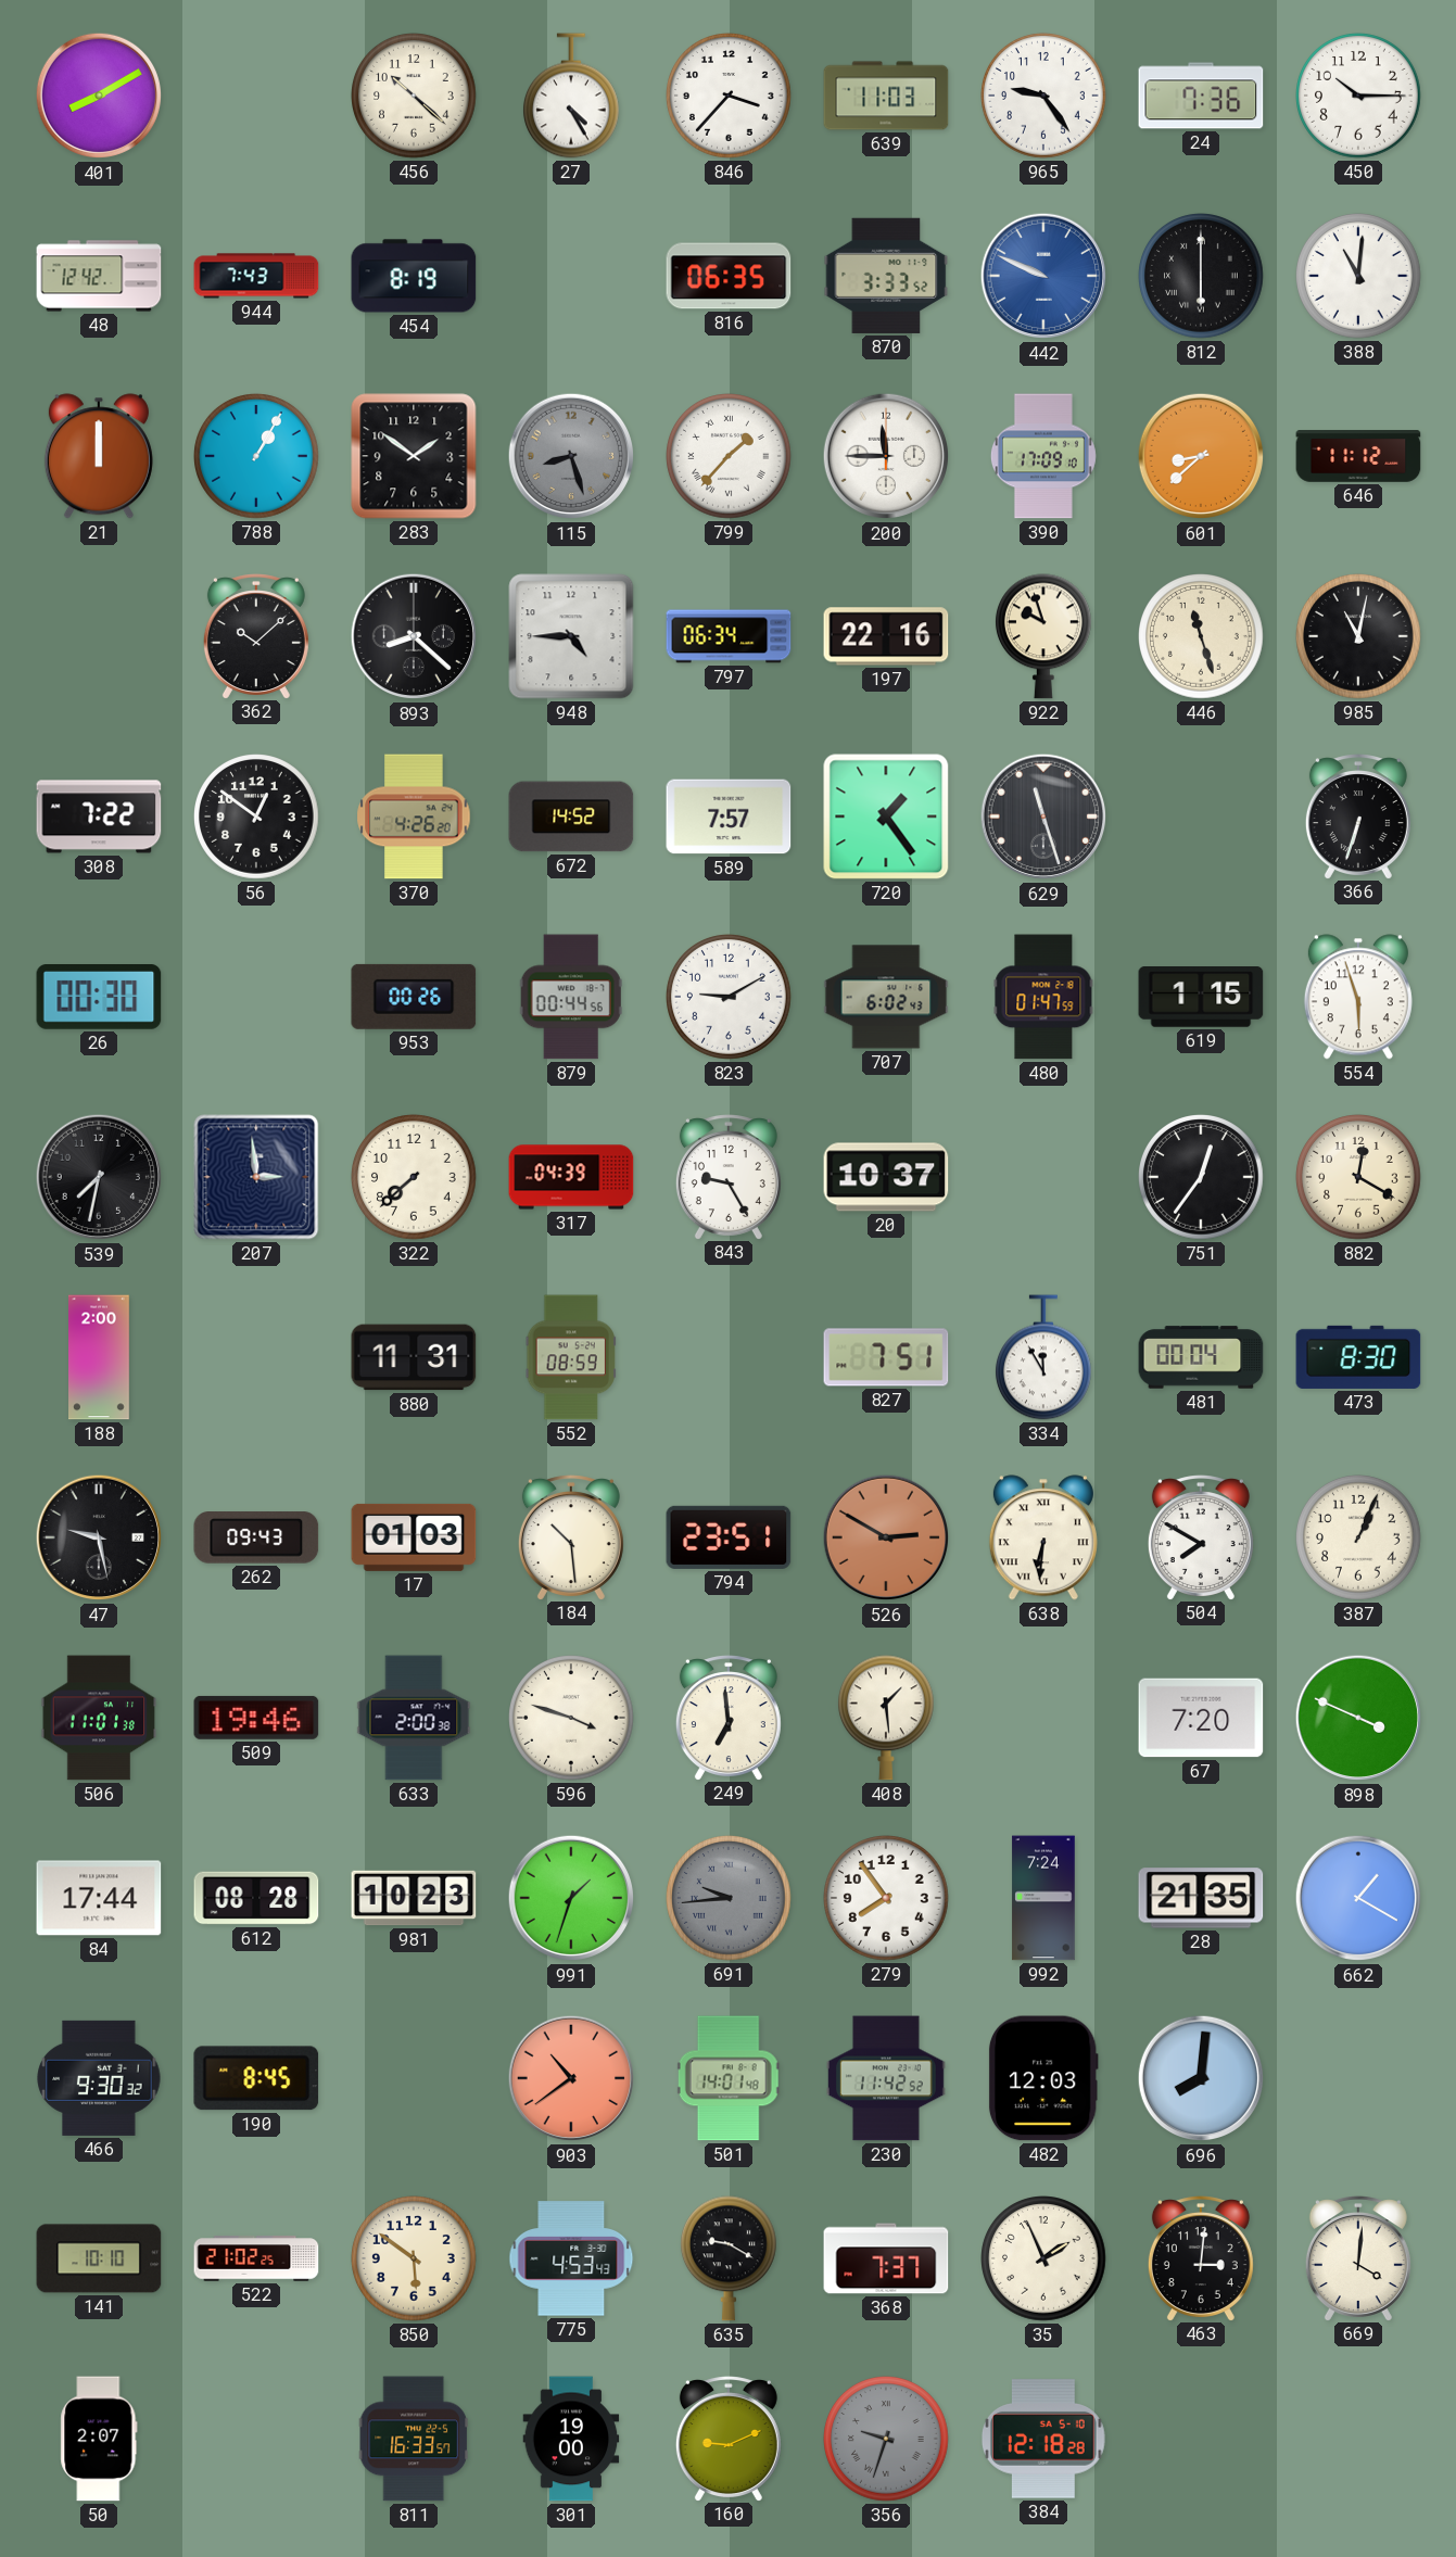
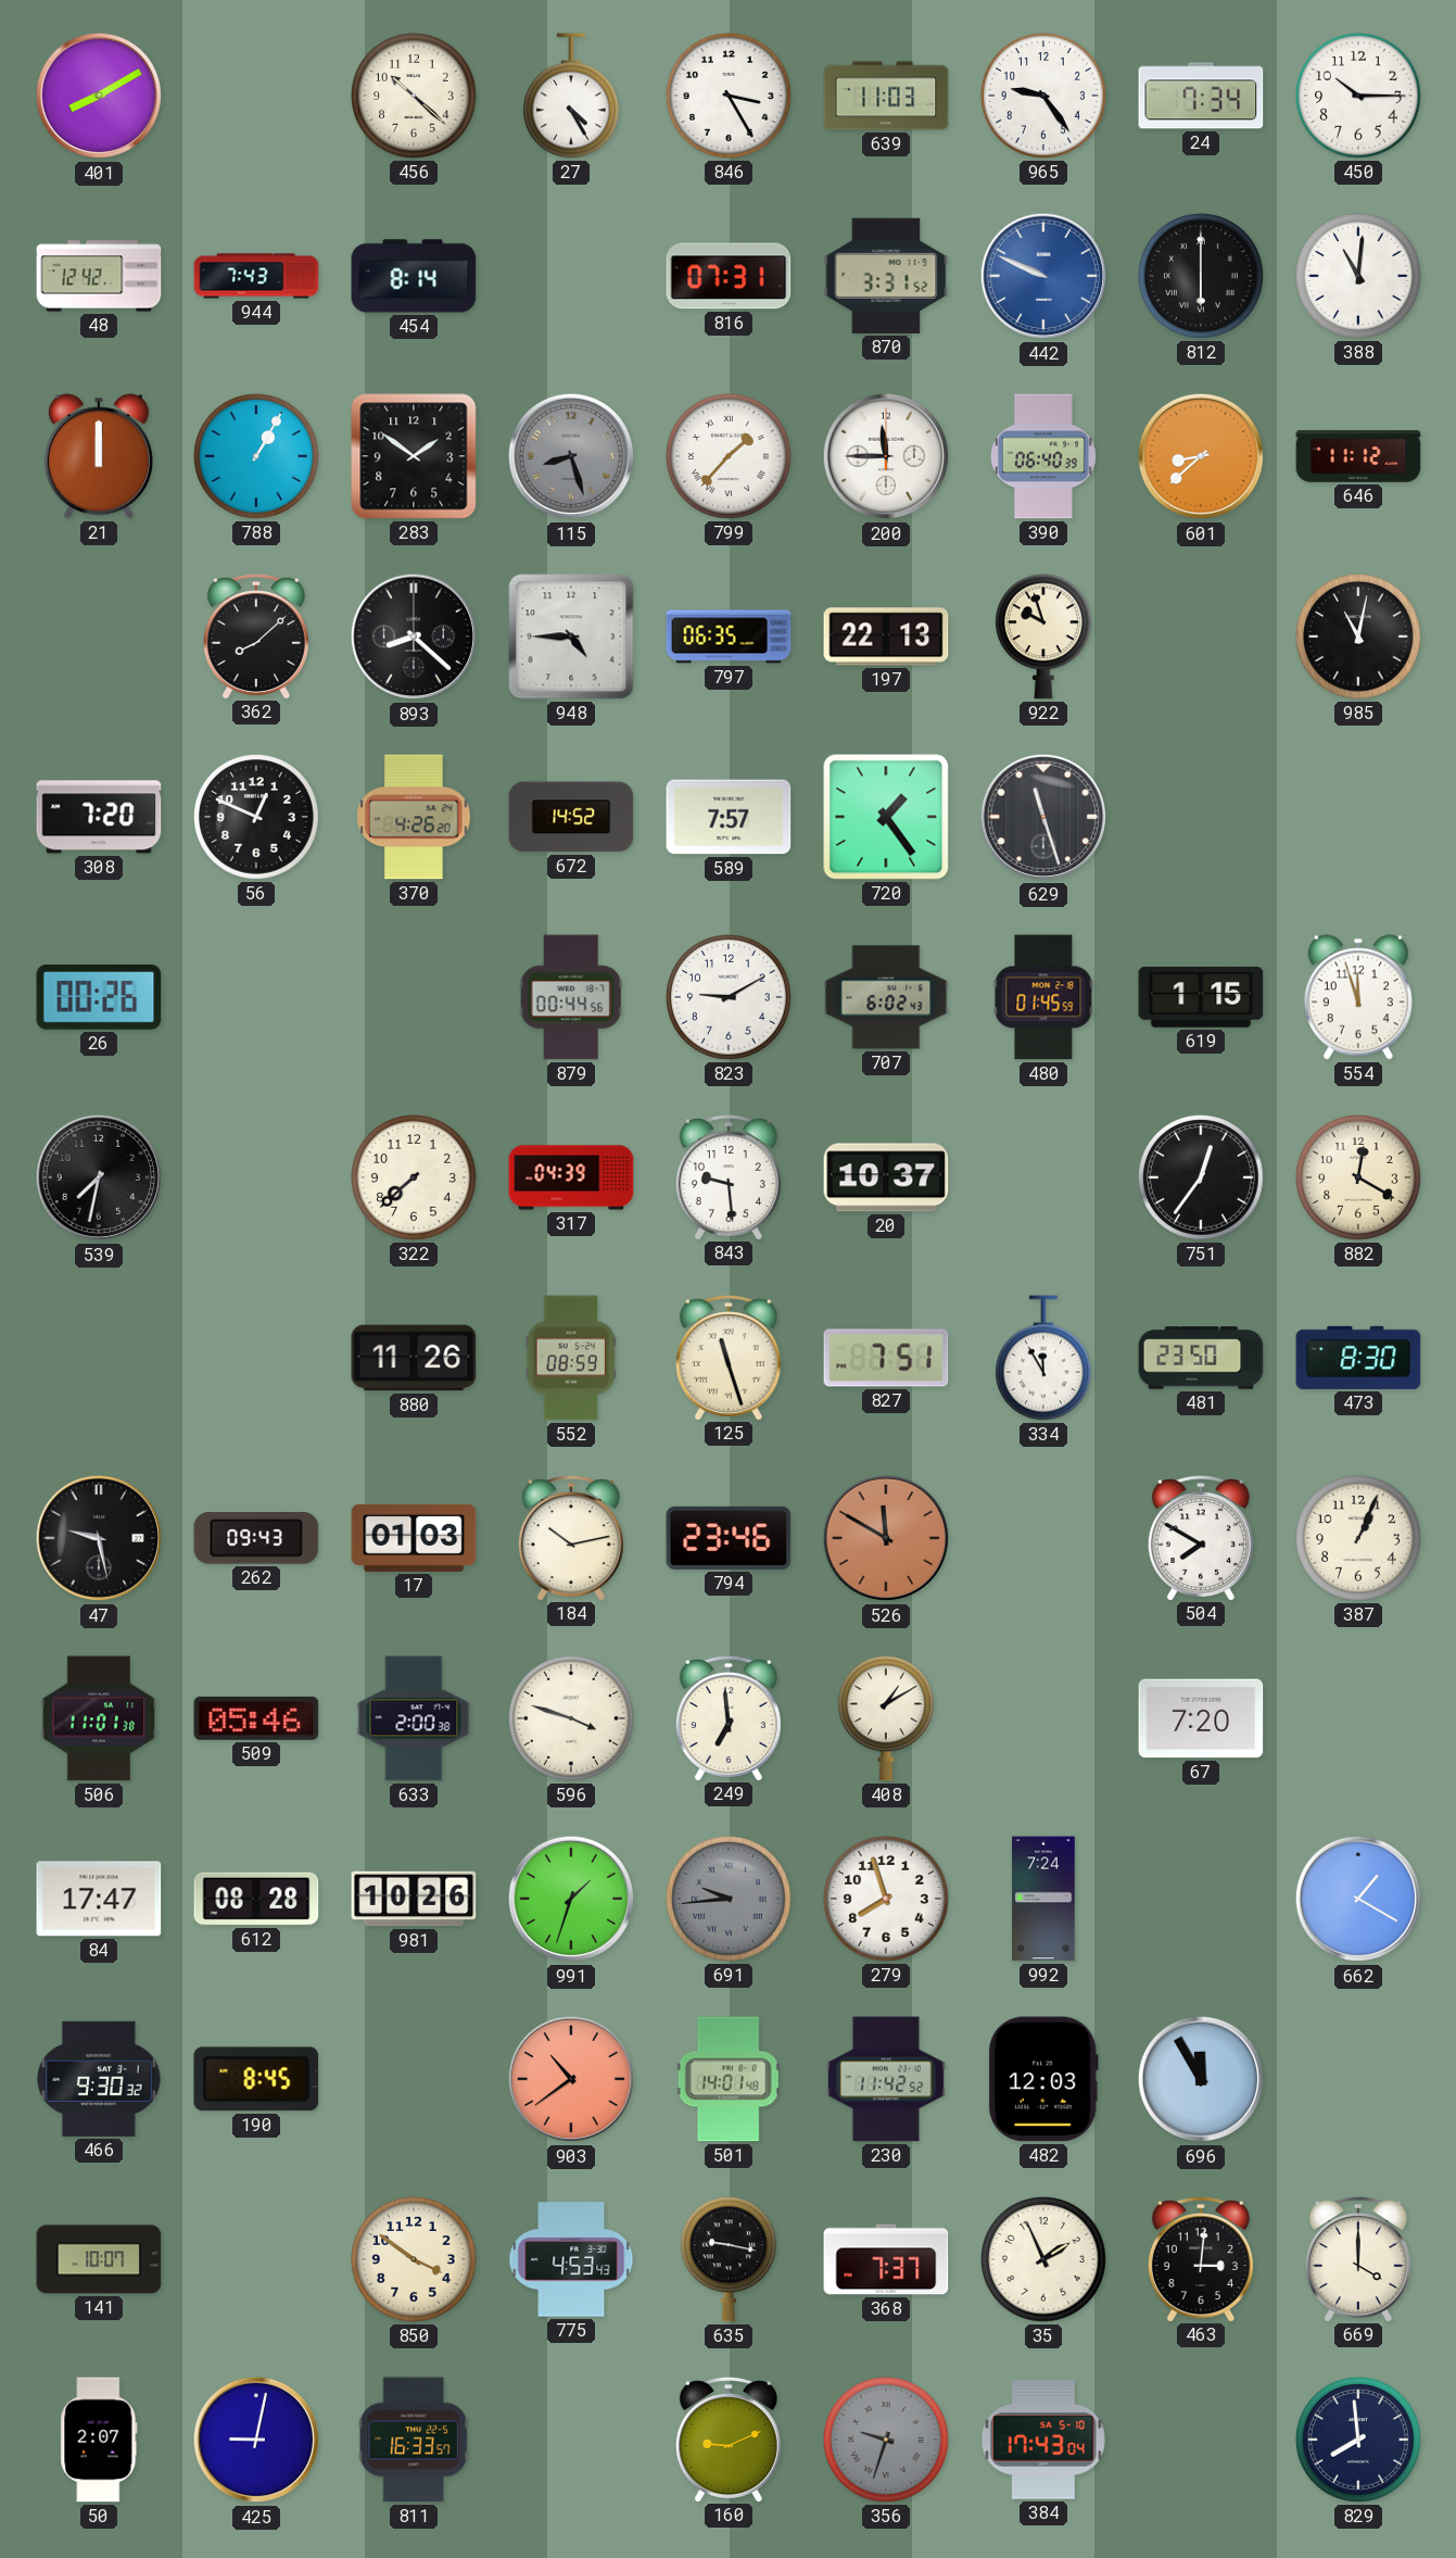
846: 3:37 -> 3:25
24: 7:36 -> 7:34
454: 8:19 -> 8:14
816: 06:35 -> 07:31
870: 3:33 -> 3:31
390: 17:09 -> 06:40
362: 10:08 -> 8:08
797: 06:34 -> 06:35
197: 22:16 -> 22:13
446: 11:27 -> none
308: 7:22 -> 7:20
56: 12:51 -> 12:49
366: 6:33 -> none
26: 00:30 -> 00:26
953: 00:26 -> none
480: 01:47 -> 01:45
554: 5:57 -> 11:57
207: 2:59 -> none
843: 9:25 -> 9:29
188: 2:00 -> none
880: 11:31 -> 11:26
125: none -> 11:27
481: 00:04 -> 23:50
184: 10:29 -> 10:13
794: 23:51 -> 23:46
526: 2:50 -> 11:50
638: 6:31 -> none
509: 19:46 -> 05:46
408: 1:29 -> 1:10
898: 3:49 -> none
84: 17:44 -> 17:47
981: 10:23 -> 10:26
279: 7:54 -> 7:57
28: 21:35 -> none
696: 8:01 -> 11:55
141: 10:10 -> 10:07
522: 21:02 -> none
850: 5:51 -> 3:51
635: 9:20 -> 9:17
669: 4:01 -> 4:00
425: none -> 9:02
301: 19:00 -> none
384: 12:18 -> 17:43
829: none -> 7:59
